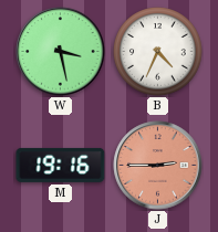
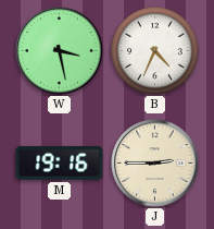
J dial: salmon -> cream
